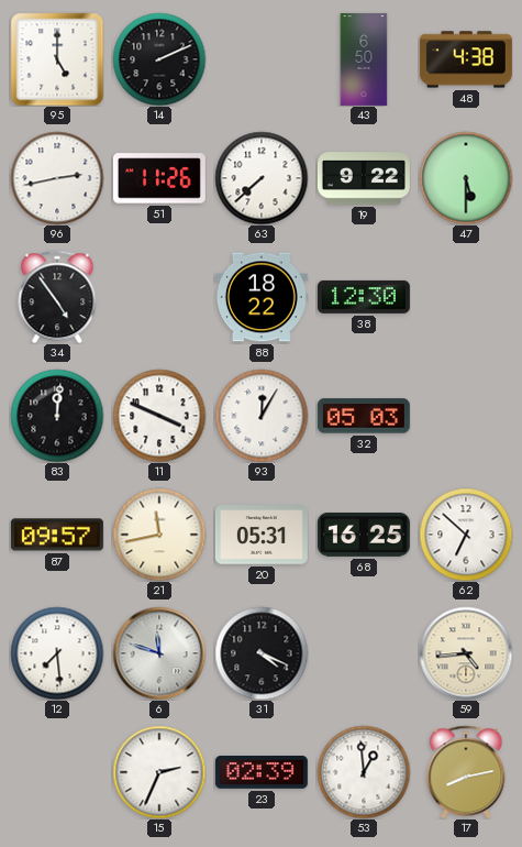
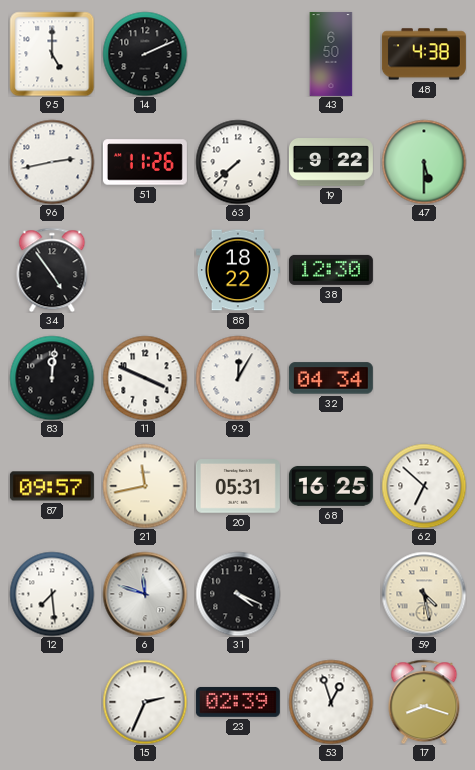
32: 05:03 -> 04:34
59: 4:44 -> 4:28
53: 12:59 -> 12:57
17: 8:13 -> 8:18
